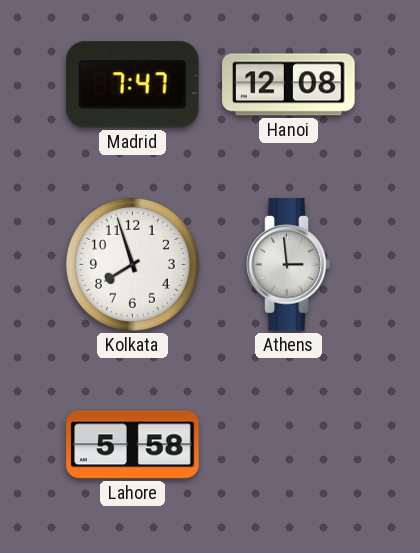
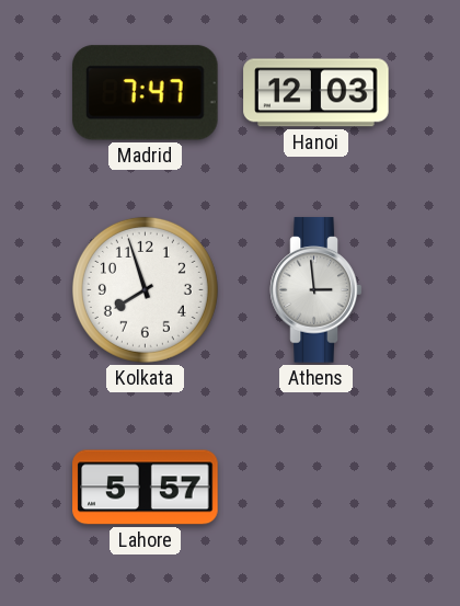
Hanoi: 12:08 -> 12:03
Lahore: 5:58 -> 5:57
